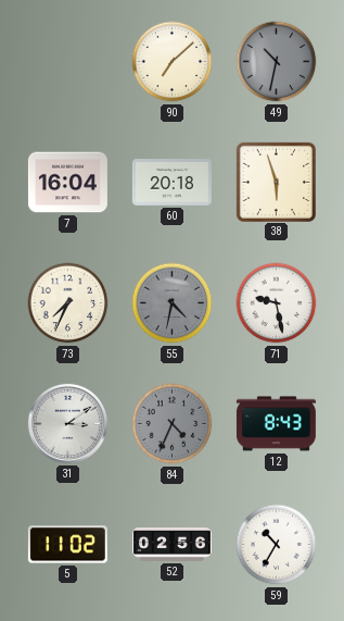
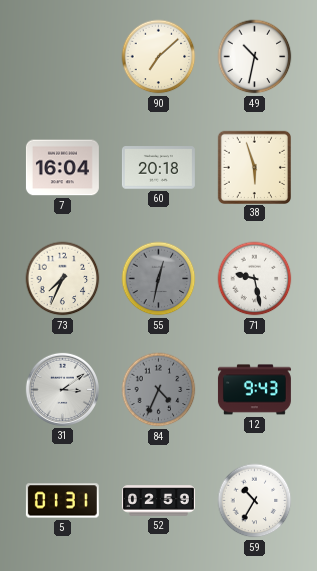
49 dial: grey -> white
55: 4:32 -> 12:32
12: 8:43 -> 9:43
5: 11:02 -> 01:31
52: 02:56 -> 02:59
